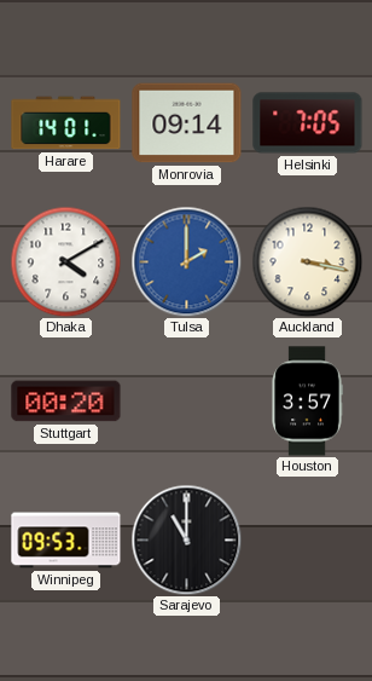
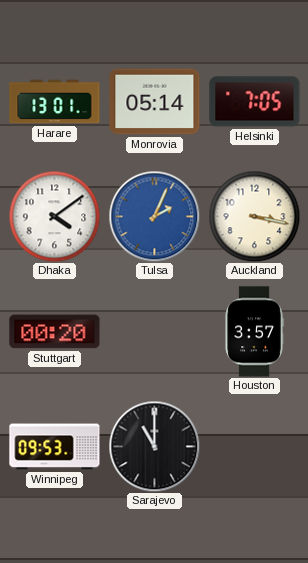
Harare: 14:01 -> 13:01
Monrovia: 09:14 -> 05:14
Dhaka: 4:10 -> 4:09
Tulsa: 2:00 -> 2:04
